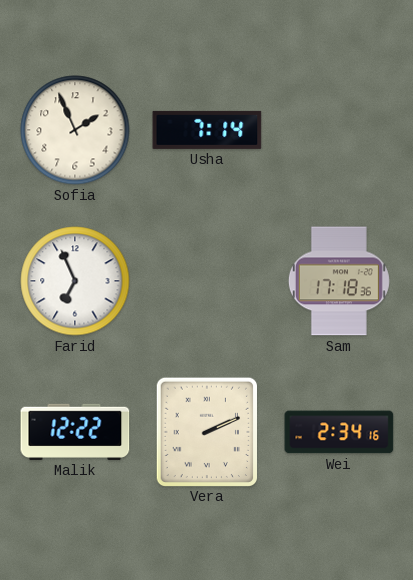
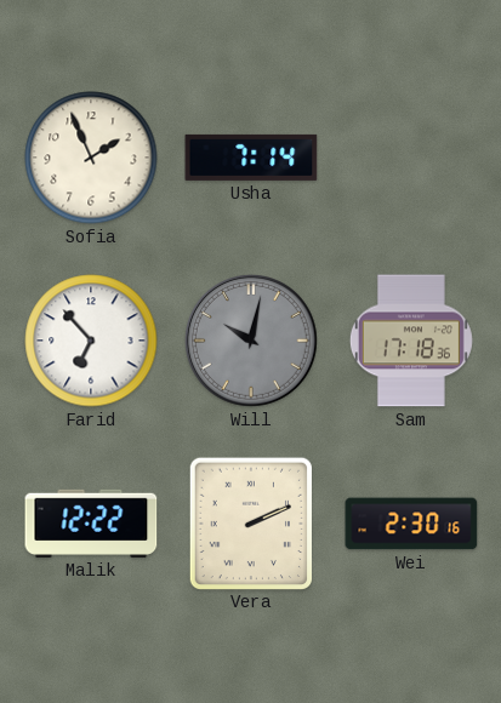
Farid: 6:56 -> 6:53
Will: none -> 10:02
Wei: 2:34 -> 2:30
